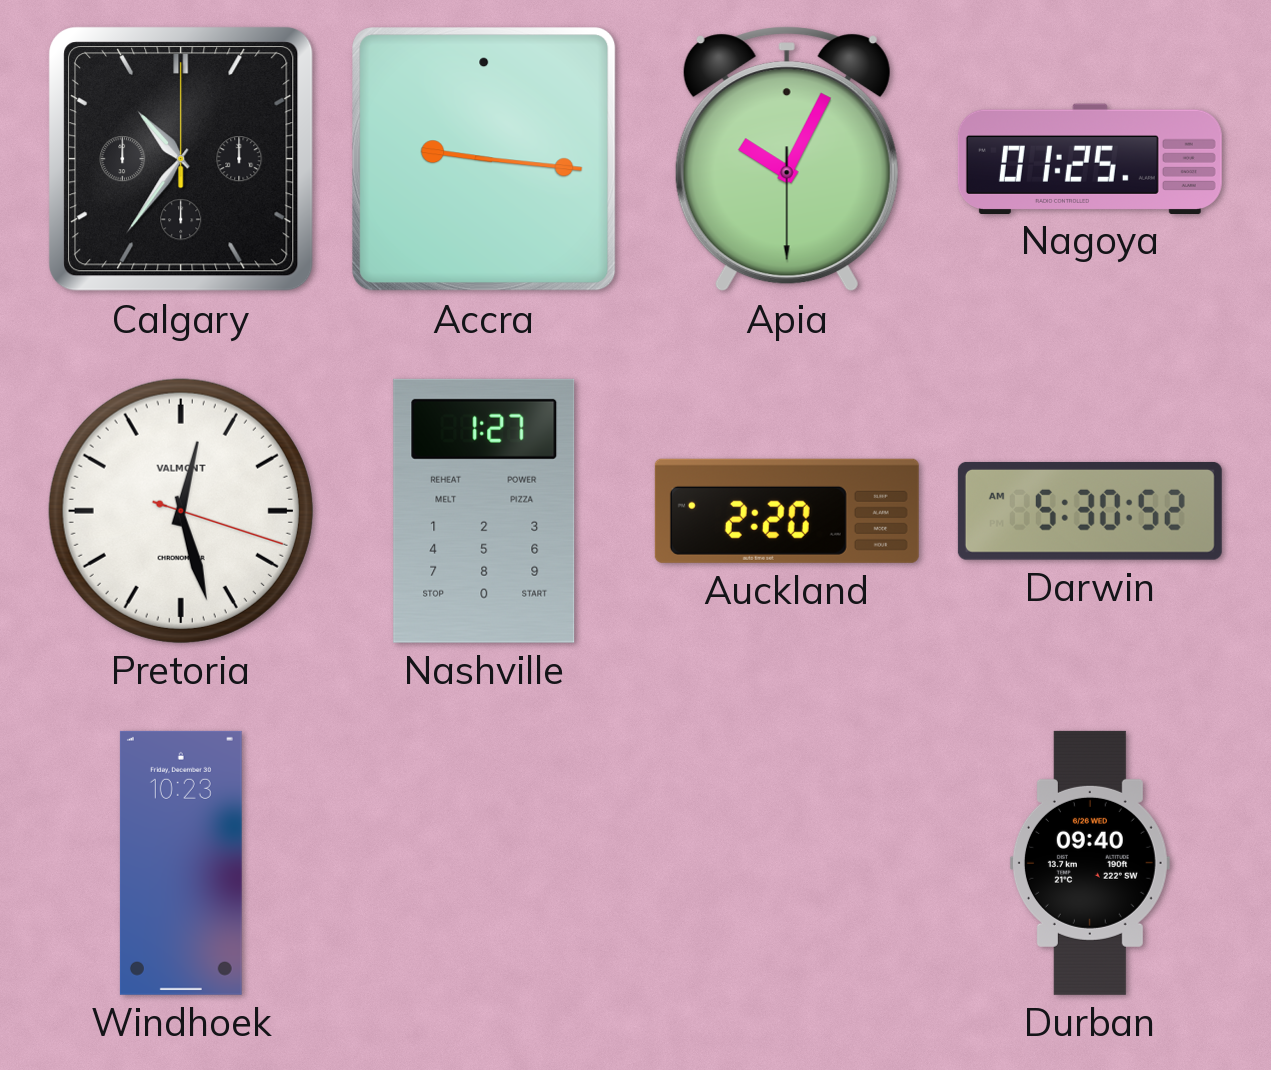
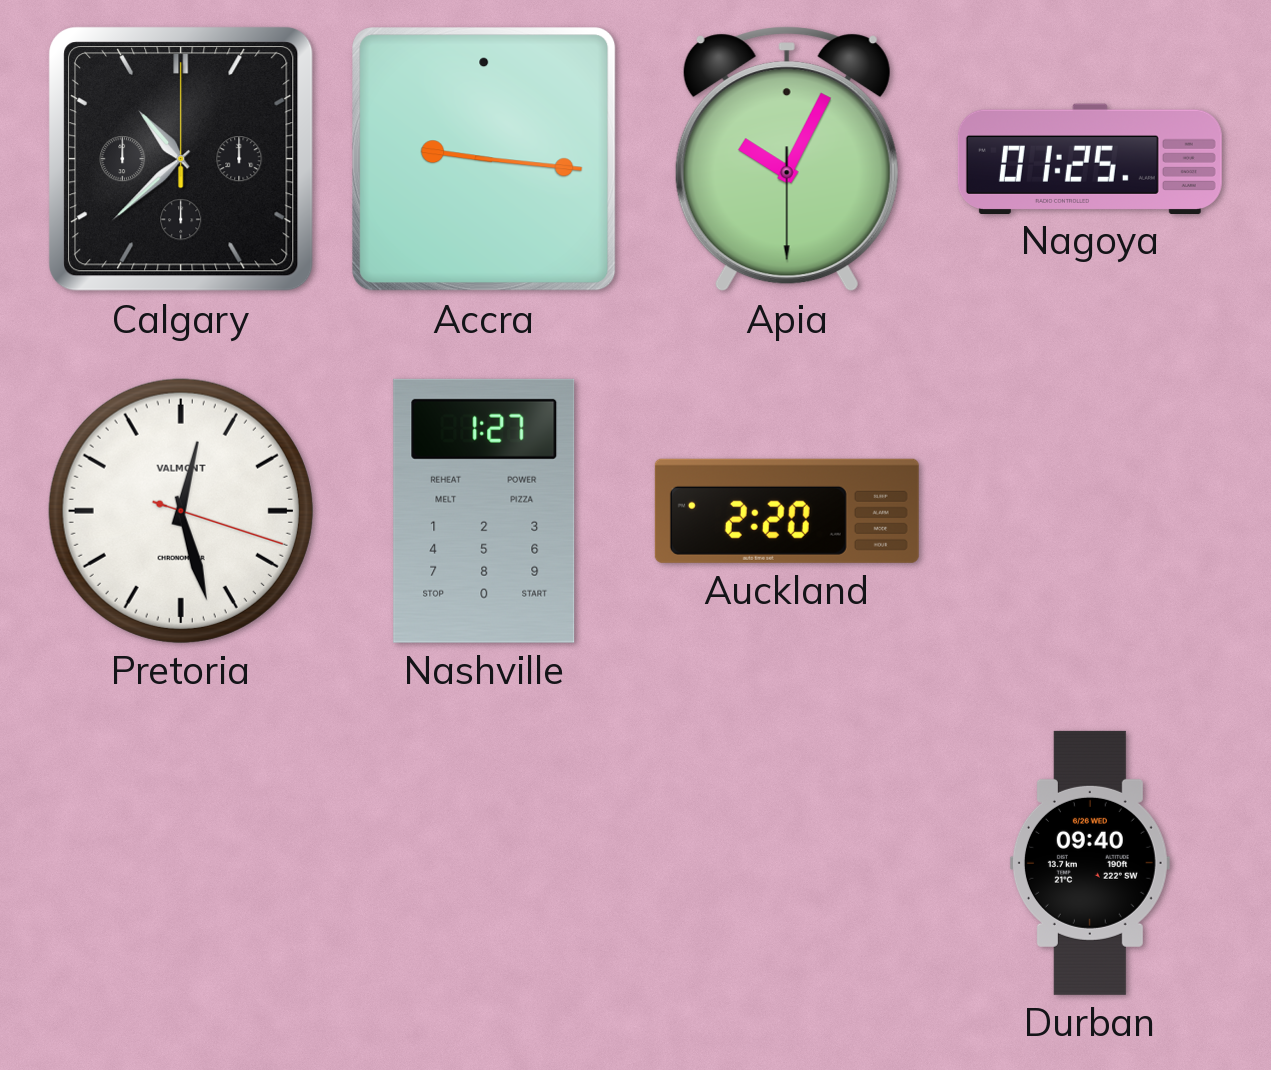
Calgary: 10:36 -> 10:38
Darwin: 5:30 -> none
Windhoek: 10:23 -> none
